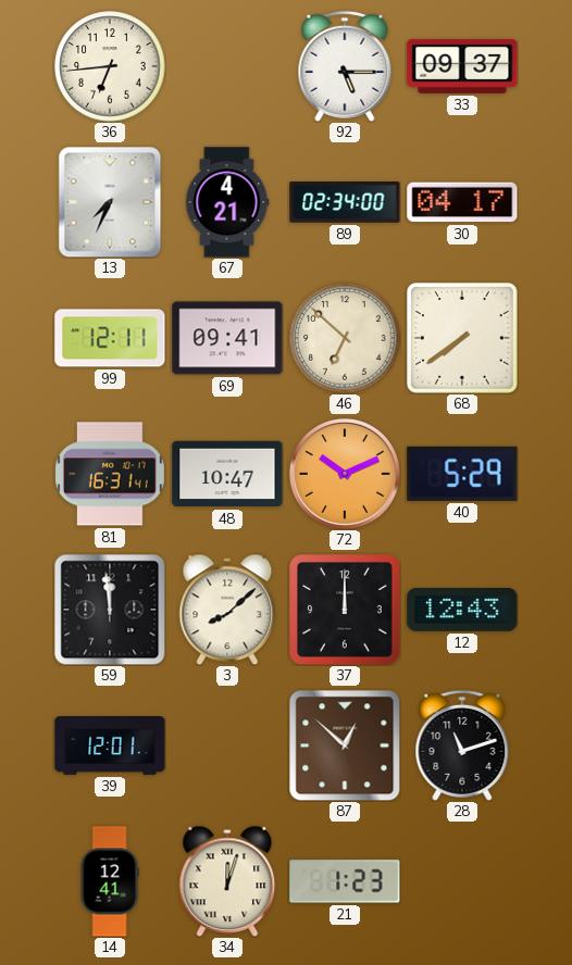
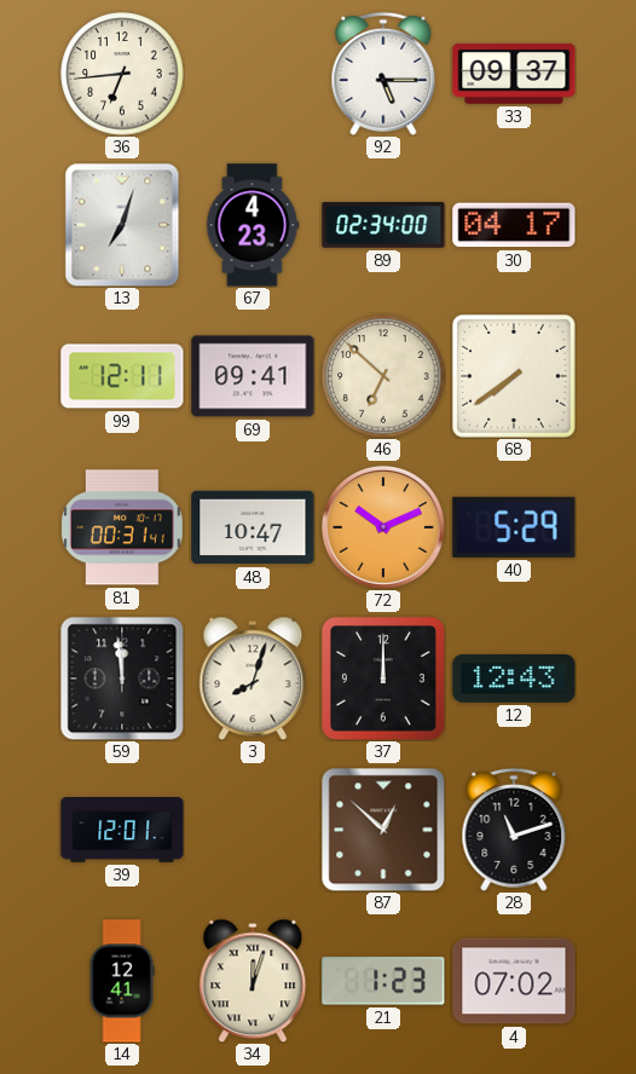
13: 7:34 -> 7:03
67: 4:21 -> 4:23
81: 16:31 -> 00:31
3: 8:08 -> 8:03
4: none -> 07:02
